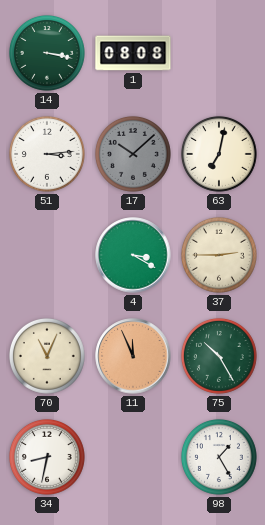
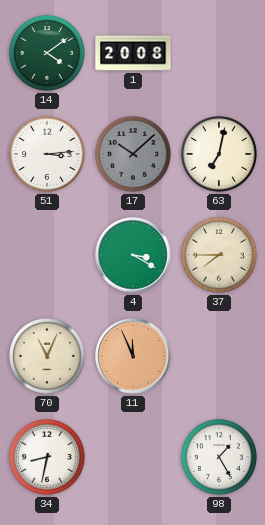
14: 3:17 -> 4:09
1: 08:08 -> 20:08
37: 2:45 -> 7:45
75: 10:25 -> none
